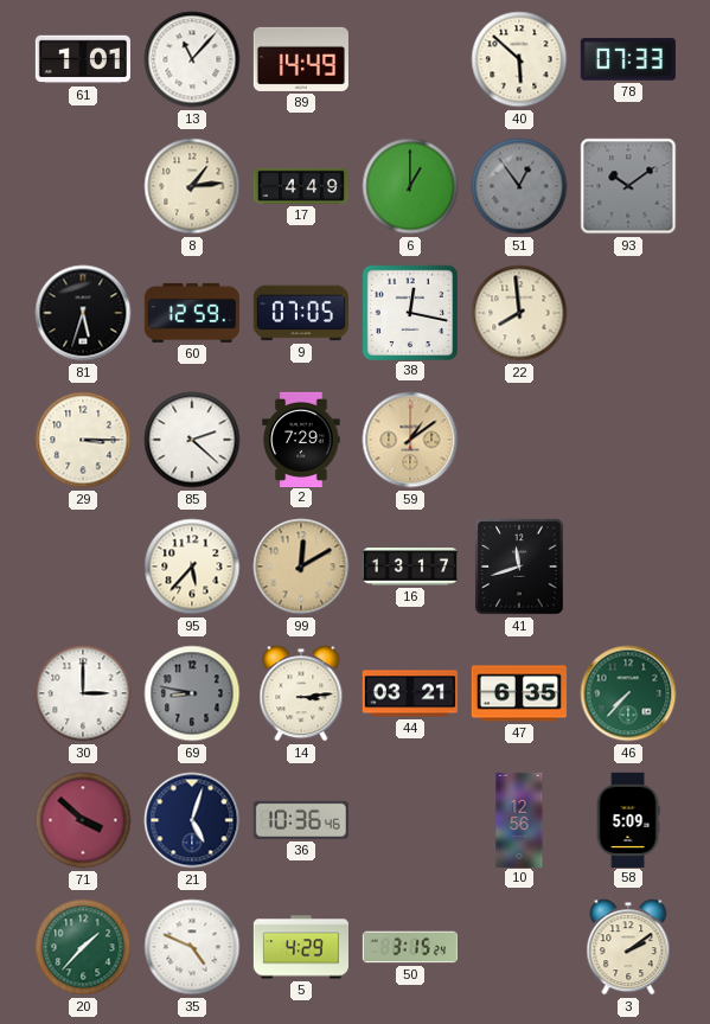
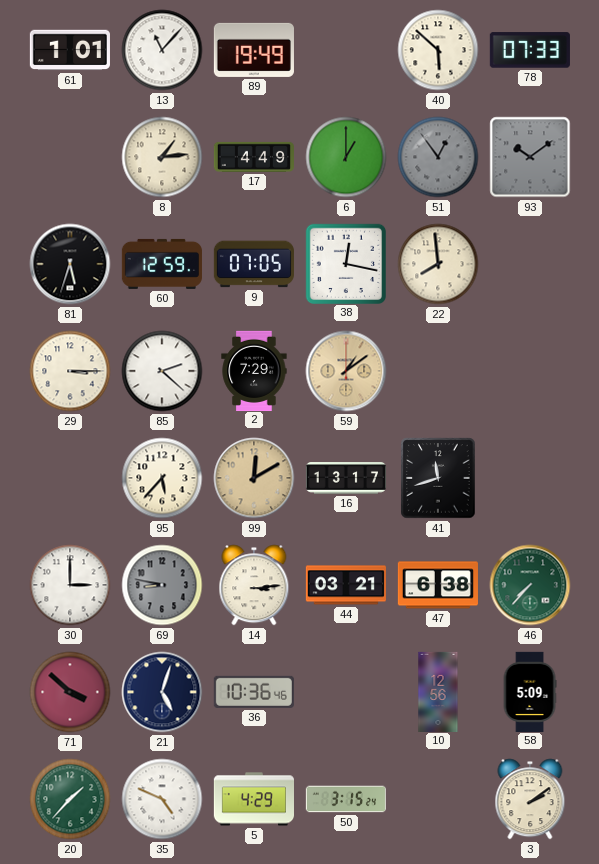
89: 14:49 -> 19:49
47: 6:35 -> 6:38
